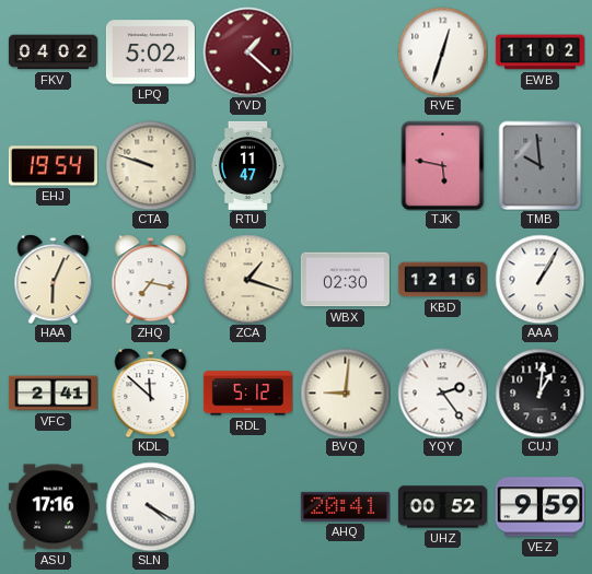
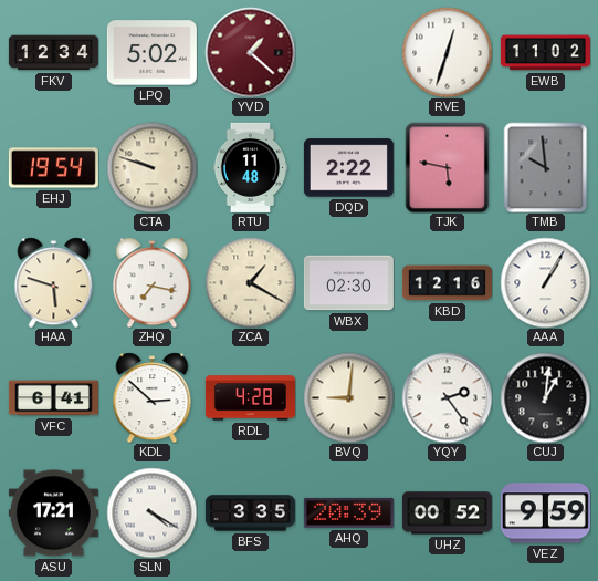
FKV: 04:02 -> 12:34
RTU: 11:47 -> 11:48
DQD: none -> 2:22
HAA: 6:04 -> 5:48
ZCA: 1:18 -> 1:20
VFC: 2:41 -> 6:41
KDL: 11:52 -> 2:52
RDL: 5:12 -> 4:28
ASU: 17:16 -> 17:21
BFS: none -> 3:35
AHQ: 20:41 -> 20:39
